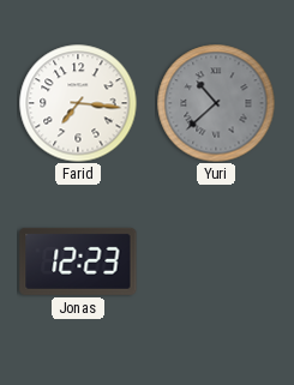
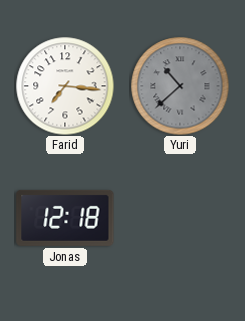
Jonas: 12:23 -> 12:18
